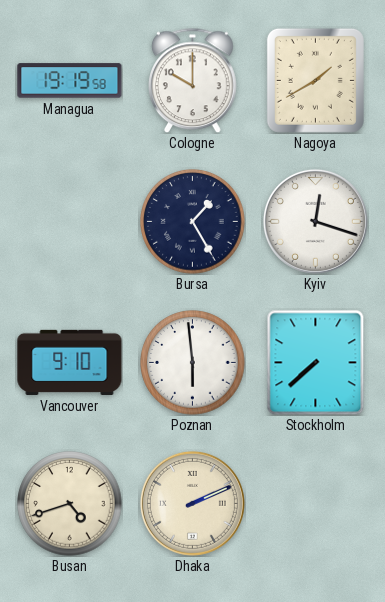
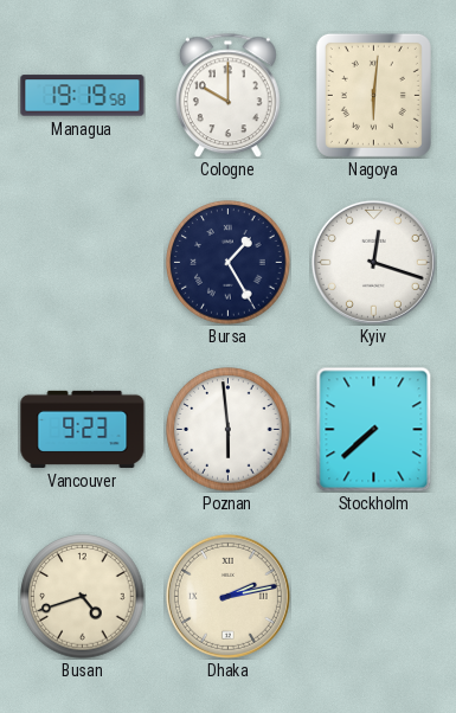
Nagoya: 1:40 -> 6:01
Vancouver: 9:10 -> 9:23
Dhaka: 2:11 -> 2:13
